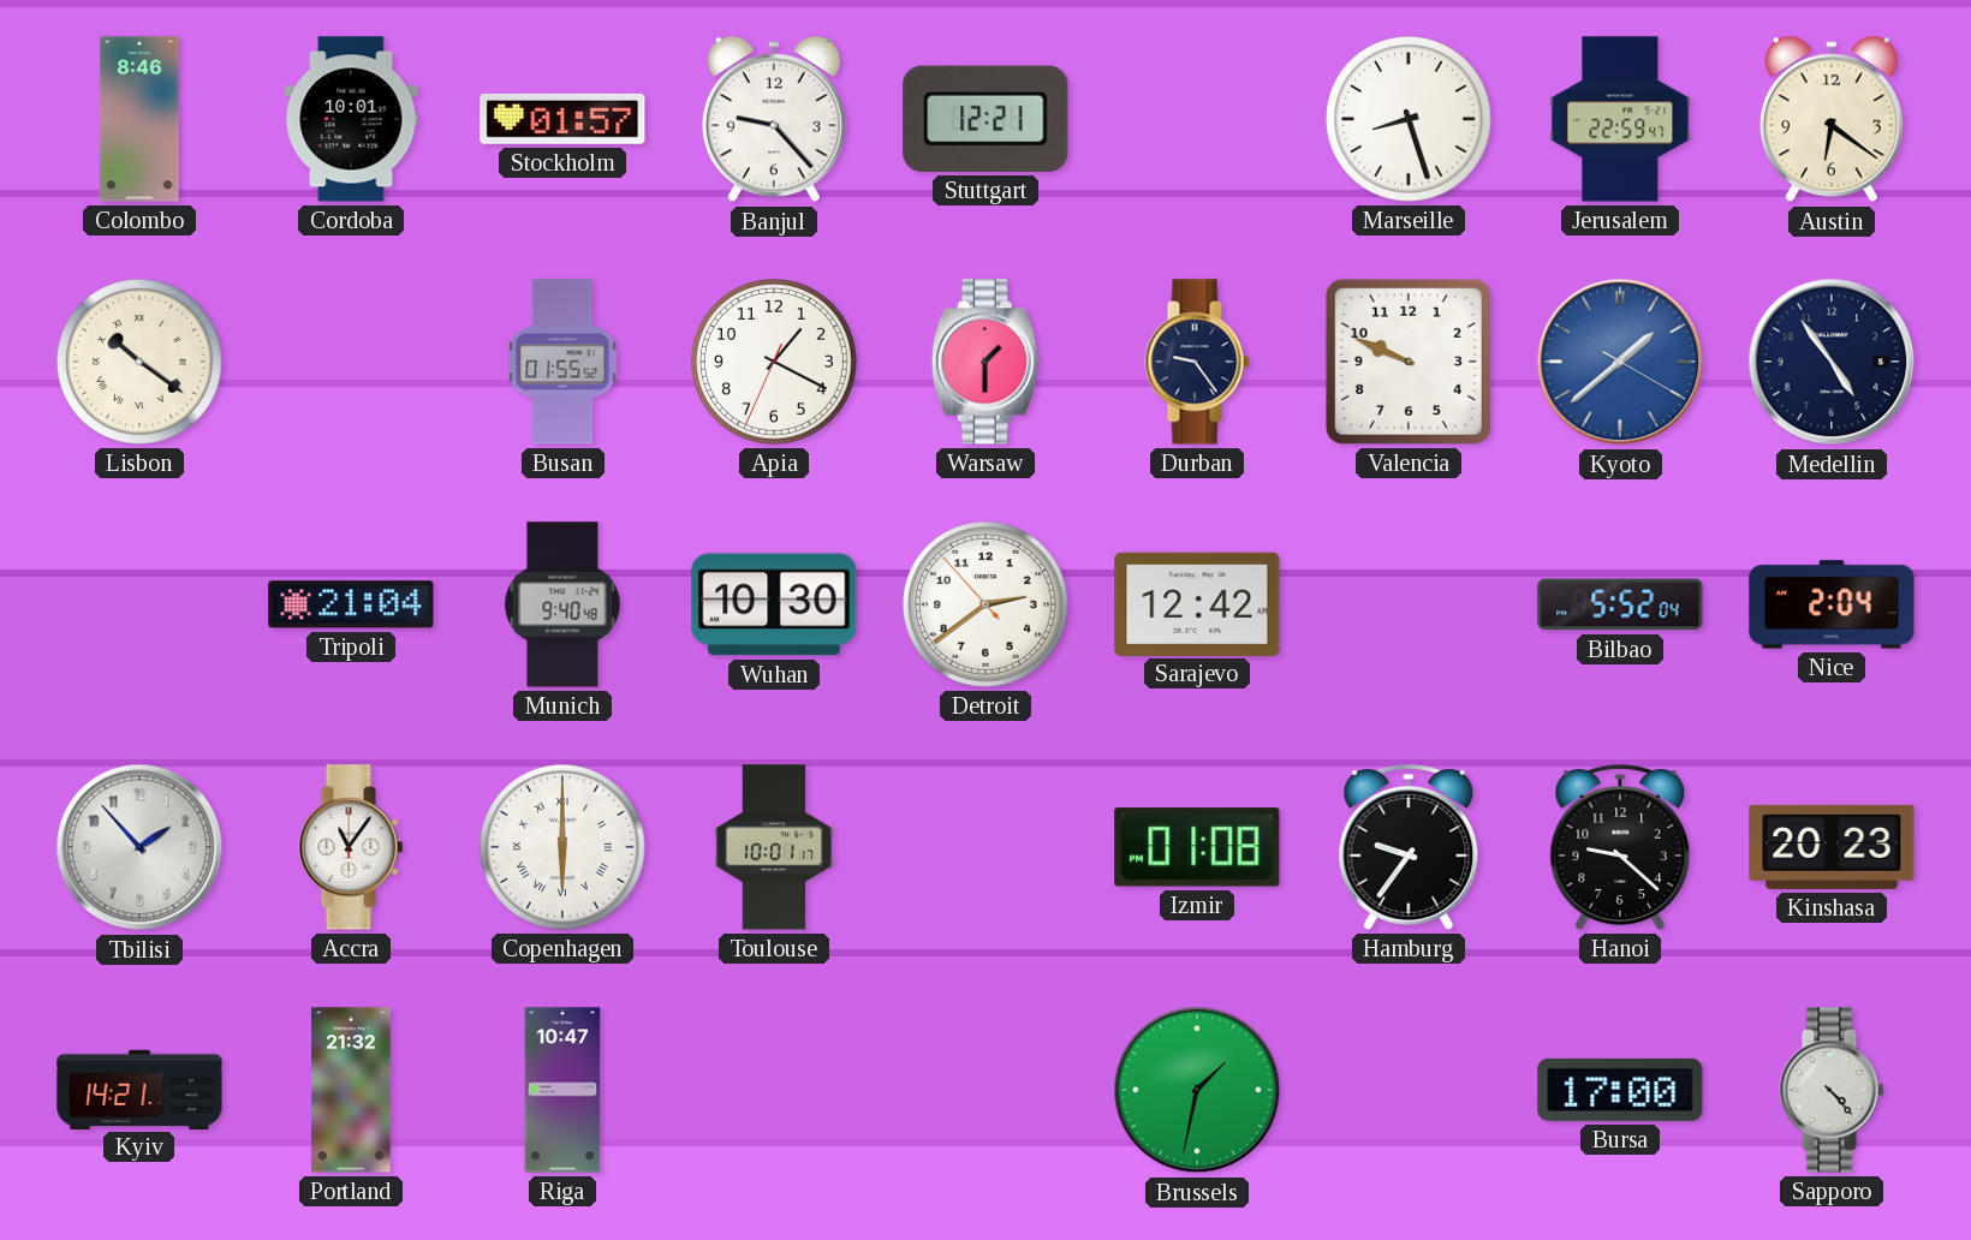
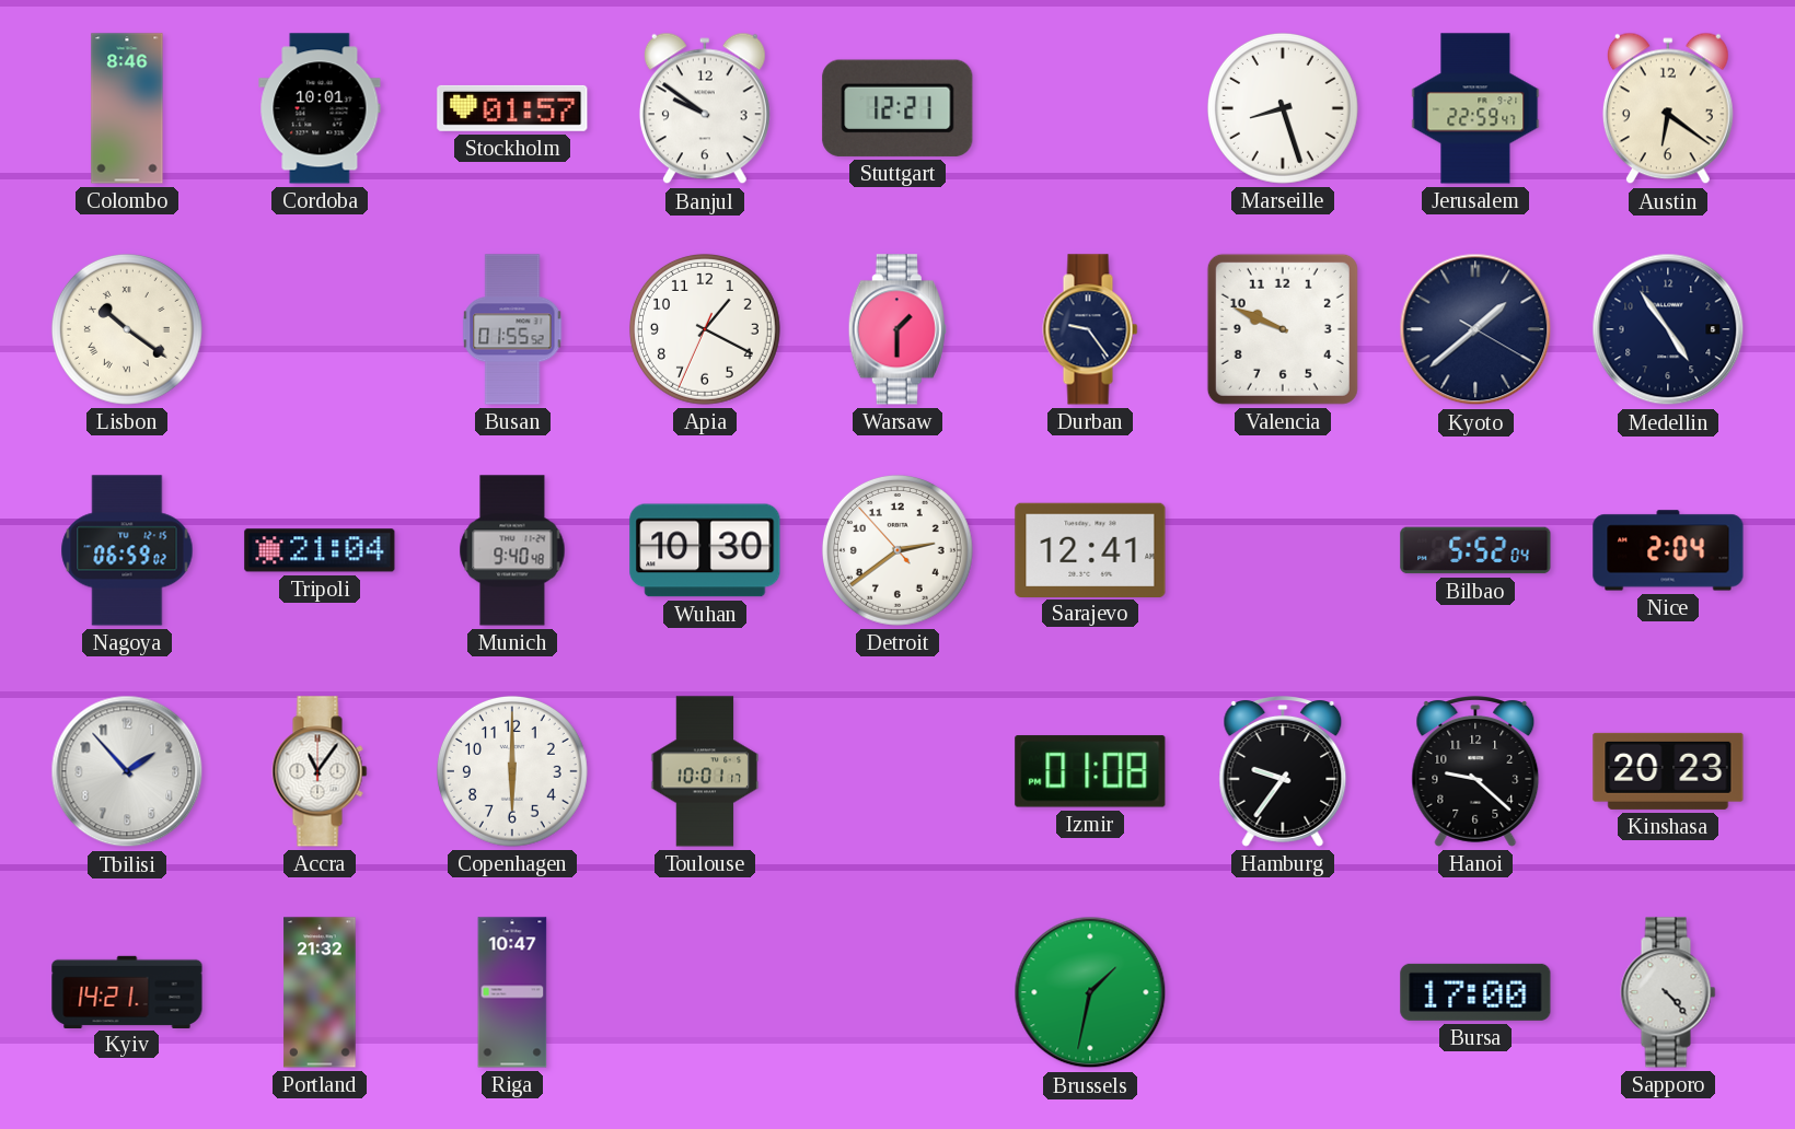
Banjul: 9:23 -> 9:51
Kyoto dial: blue -> navy
Nagoya: none -> 06:59
Sarajevo: 12:42 -> 12:41
Copenhagen numerals: Roman -> Arabic
